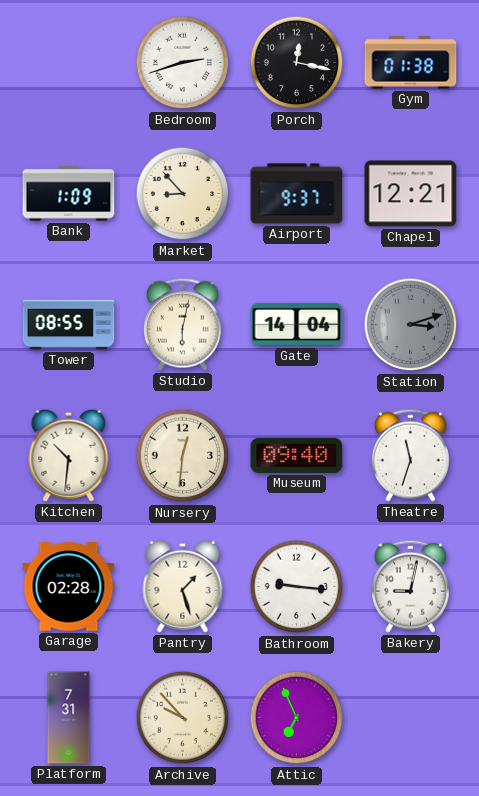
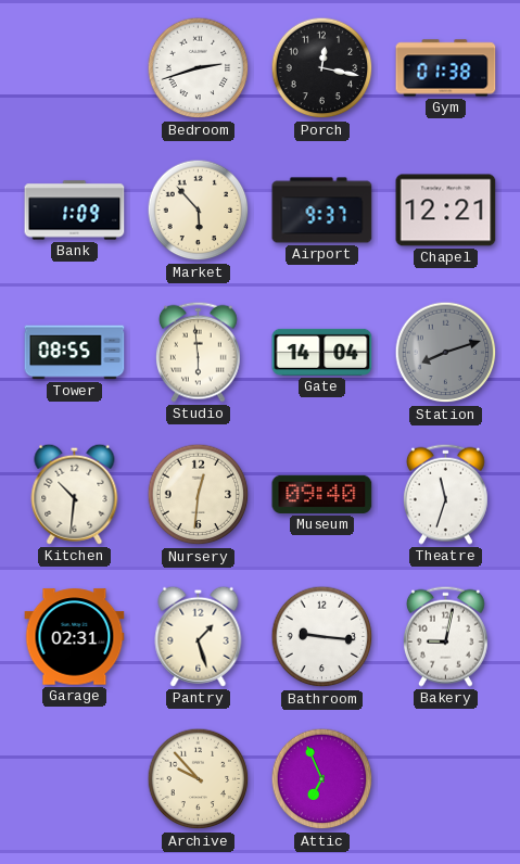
Market: 8:53 -> 5:53
Studio: 6:02 -> 5:59
Station: 3:12 -> 8:12
Garage: 02:28 -> 02:31
Platform: 7:31 -> none
